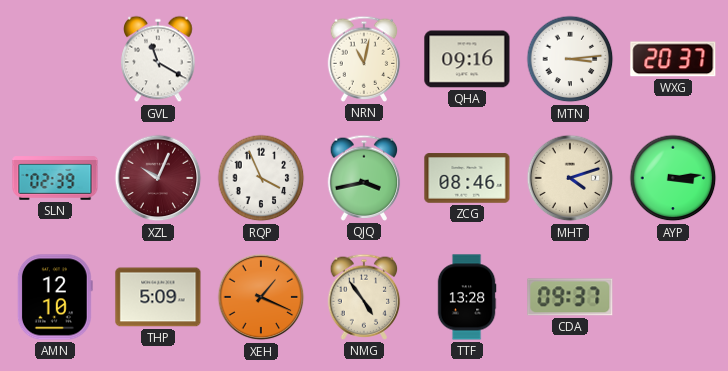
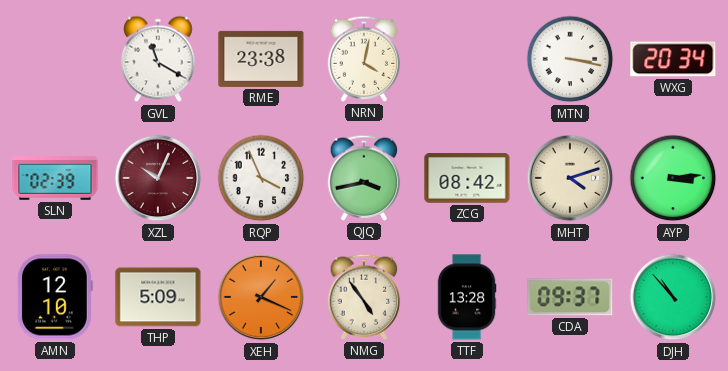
RME: none -> 23:38
NRN: 11:02 -> 4:02
QHA: 09:16 -> none
MTN: 3:14 -> 3:17
WXG: 20:37 -> 20:34
ZCG: 08:46 -> 08:42
DJH: none -> 10:53
